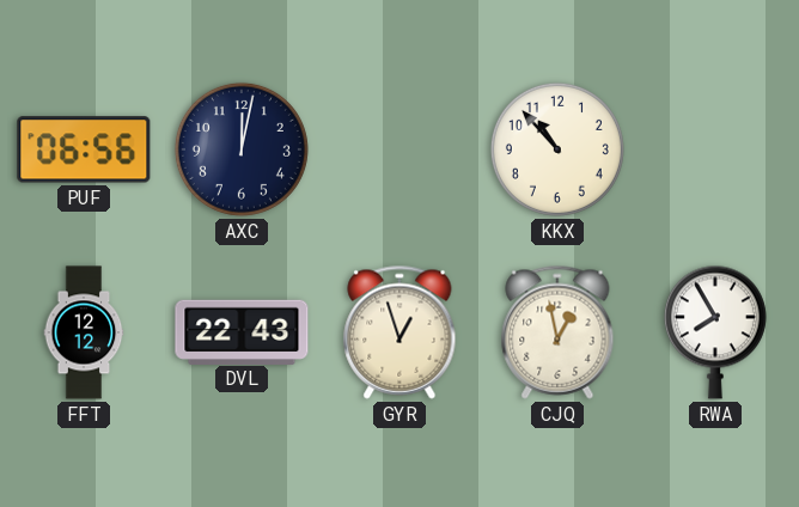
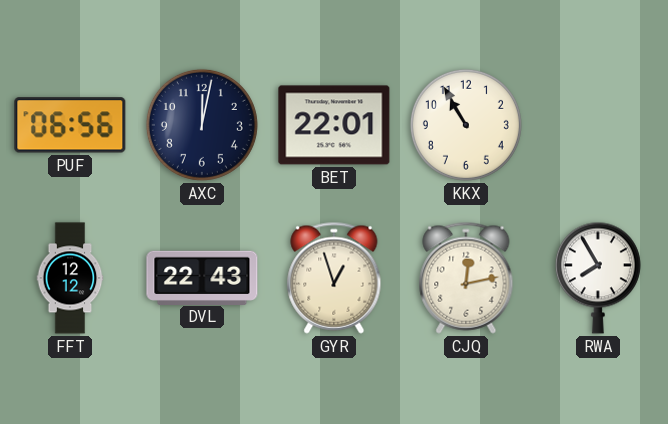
BET: none -> 22:01
KKX: 10:53 -> 10:55
CJQ: 12:58 -> 12:13
